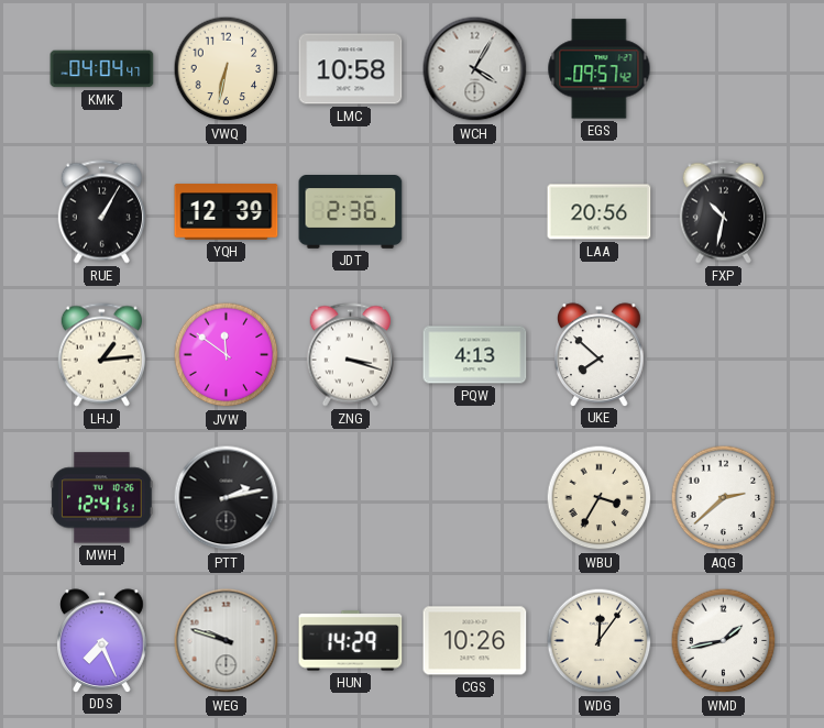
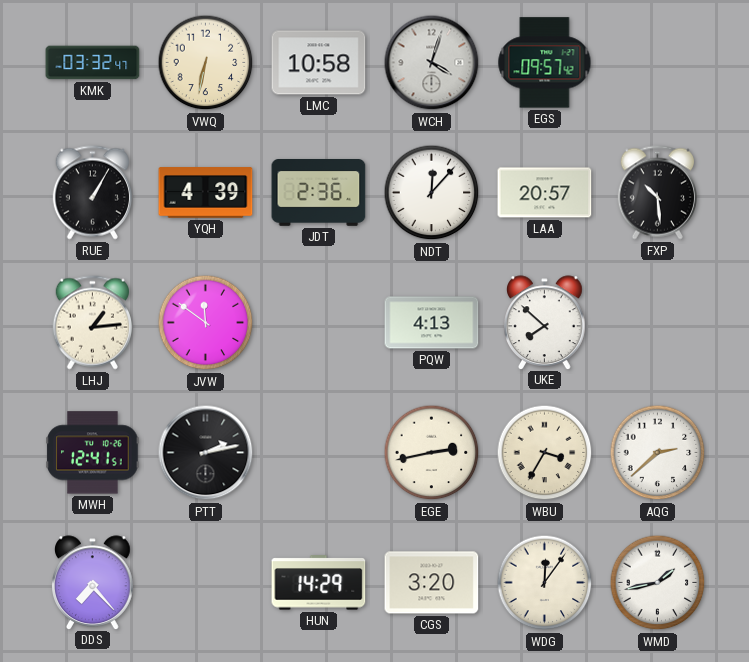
KMK: 04:04 -> 03:32
WCH: 4:05 -> 4:03
YQH: 12:39 -> 4:39
NDT: none -> 12:07
LAA: 20:56 -> 20:57
FXP: 10:32 -> 10:29
ZNG: 3:18 -> none
EGE: none -> 2:43
DDS: 7:26 -> 7:23
WEG: 9:48 -> none
CGS: 10:26 -> 3:20
